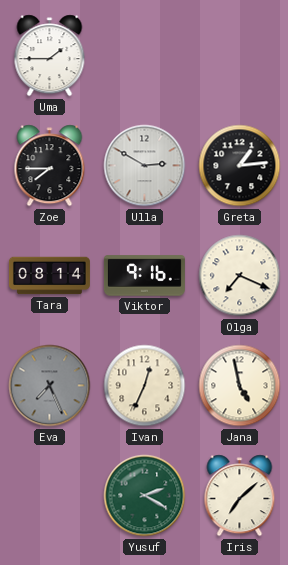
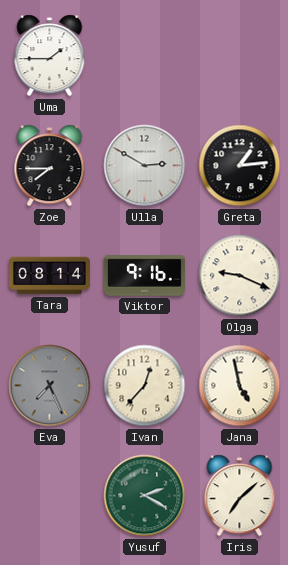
Olga: 7:19 -> 9:19
Ivan: 12:34 -> 12:37
